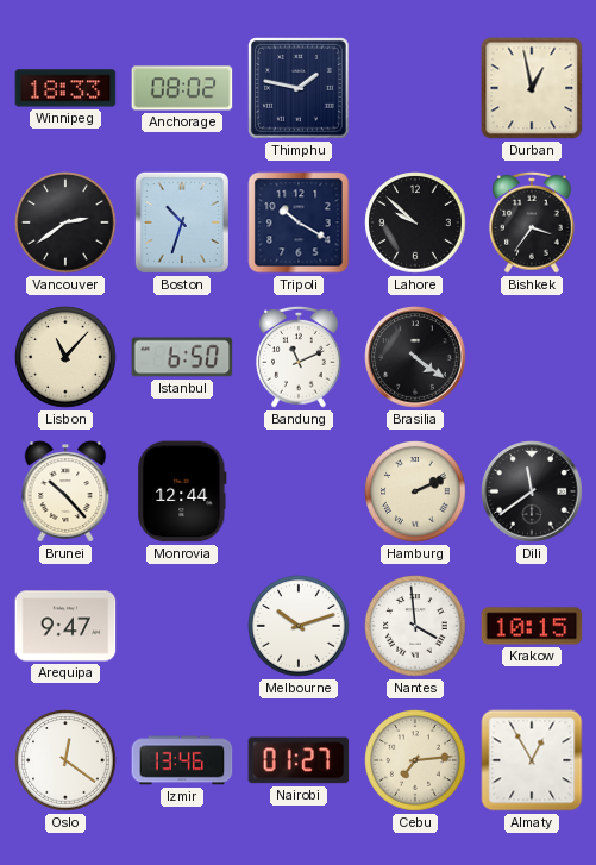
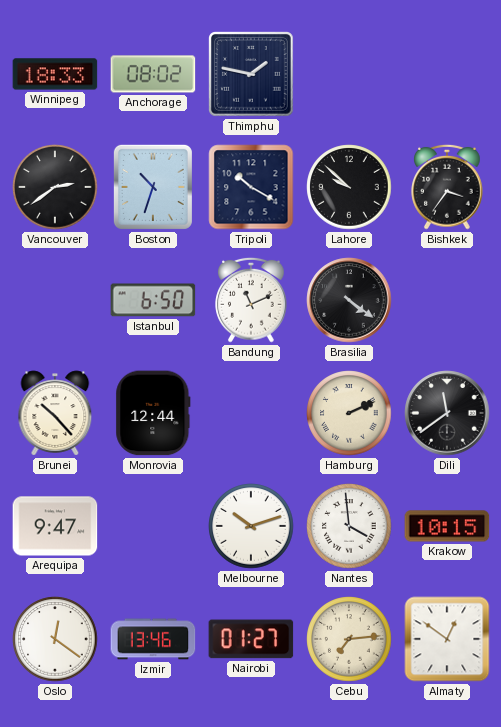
Durban: 12:58 -> none
Lisbon: 11:07 -> none
Almaty: 12:55 -> 12:51
